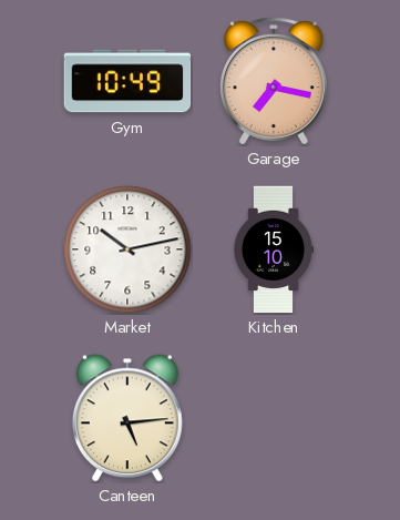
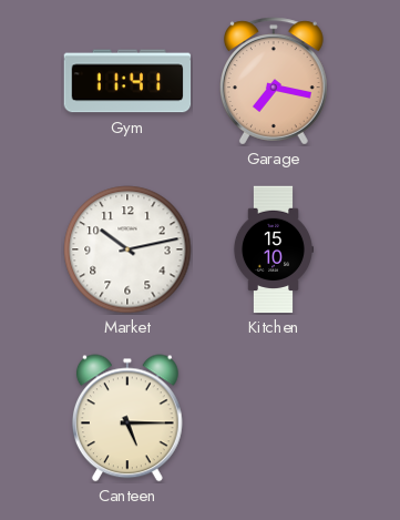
Gym: 10:49 -> 11:41
Canteen: 5:14 -> 5:15
